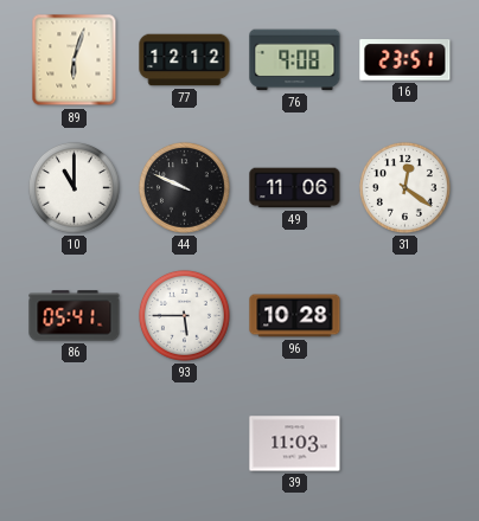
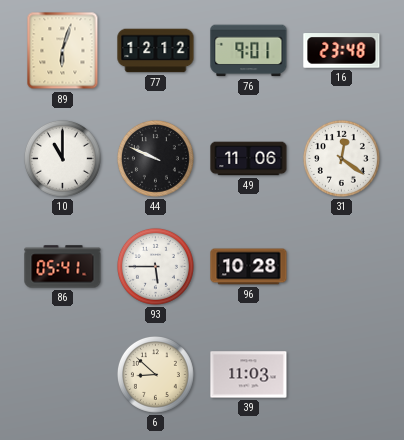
76: 9:08 -> 9:01
16: 23:51 -> 23:48
6: none -> 8:52
